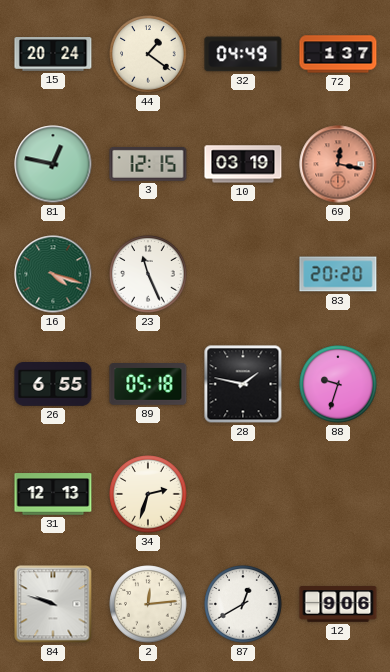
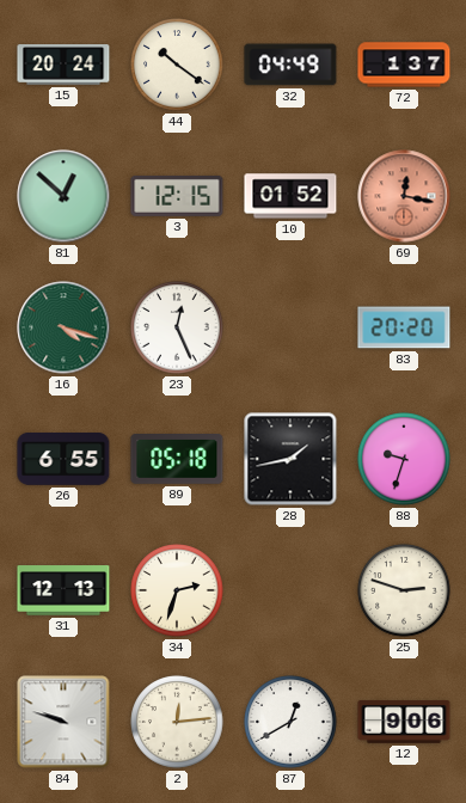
44: 1:21 -> 10:21
81: 12:47 -> 12:52
10: 03:19 -> 01:52
23: 11:26 -> 12:26
28: 1:47 -> 1:43
25: none -> 2:48
